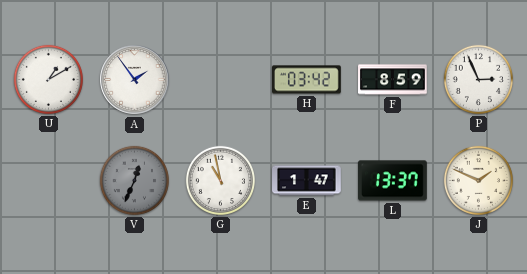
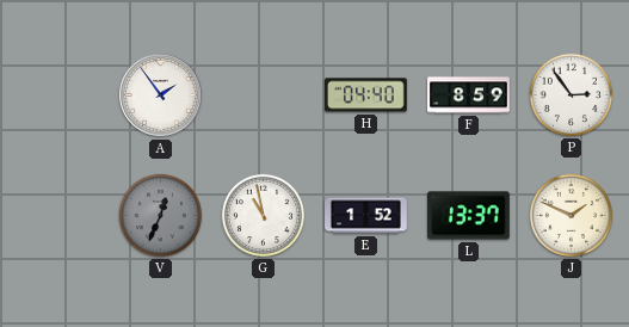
U: 1:10 -> none
H: 03:42 -> 04:40
P: 2:56 -> 2:54
E: 1:47 -> 1:52
